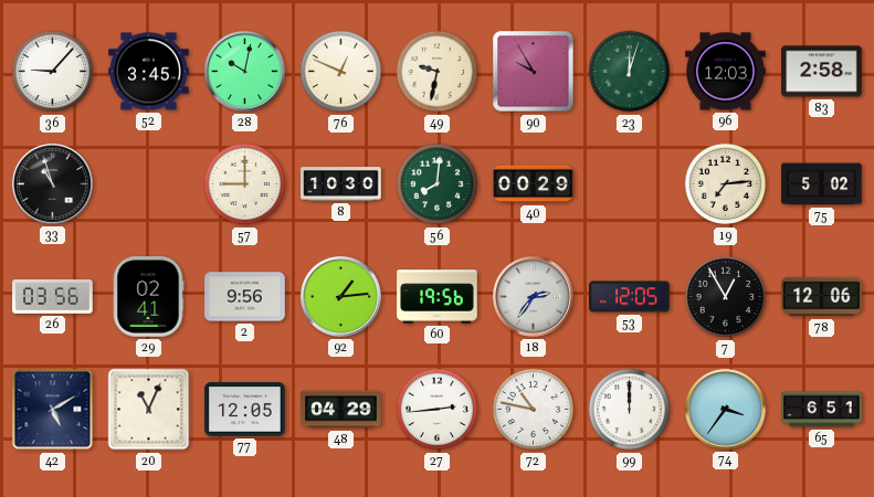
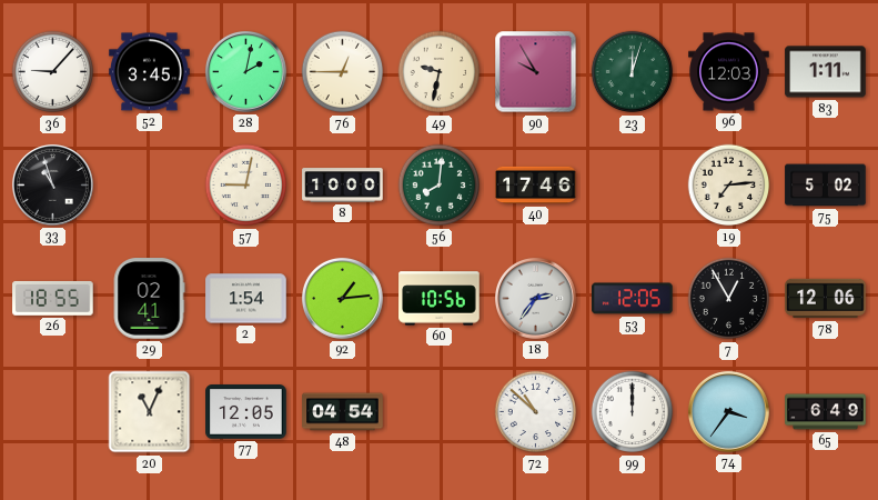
28: 10:02 -> 2:02
76: 12:49 -> 12:45
83: 2:58 -> 1:11
57: 9:00 -> 9:02
8: 10:30 -> 10:00
40: 00:29 -> 17:46
26: 03:56 -> 18:55
2: 9:56 -> 1:54
60: 19:56 -> 10:56
42: 5:10 -> none
48: 04:29 -> 04:54
27: 2:44 -> none
72: 10:47 -> 10:52
65: 6:51 -> 6:49
